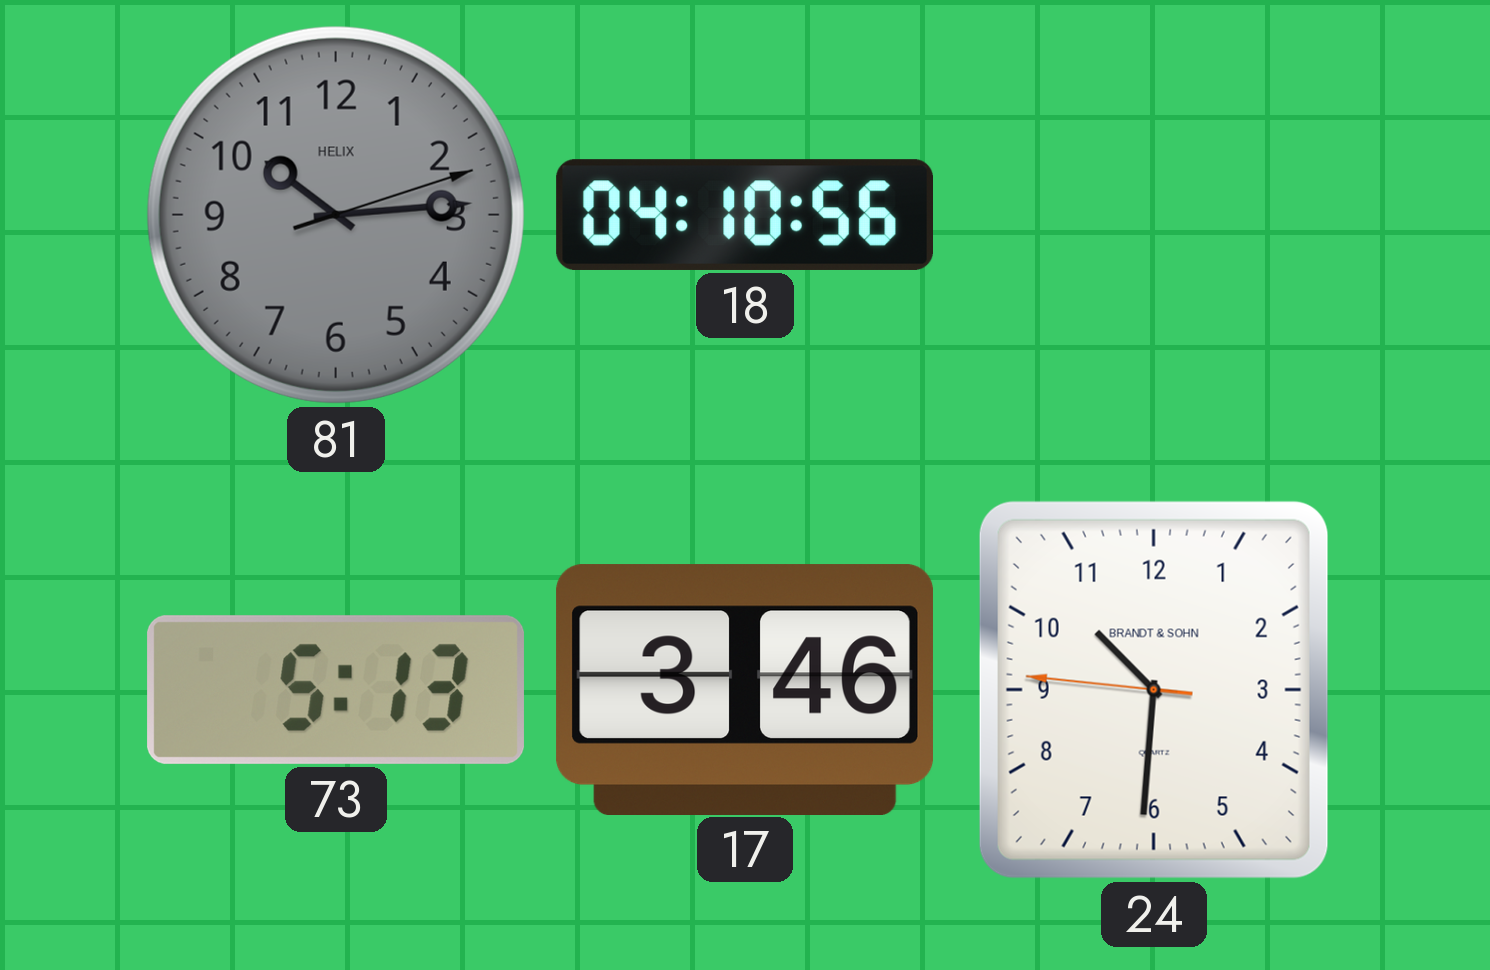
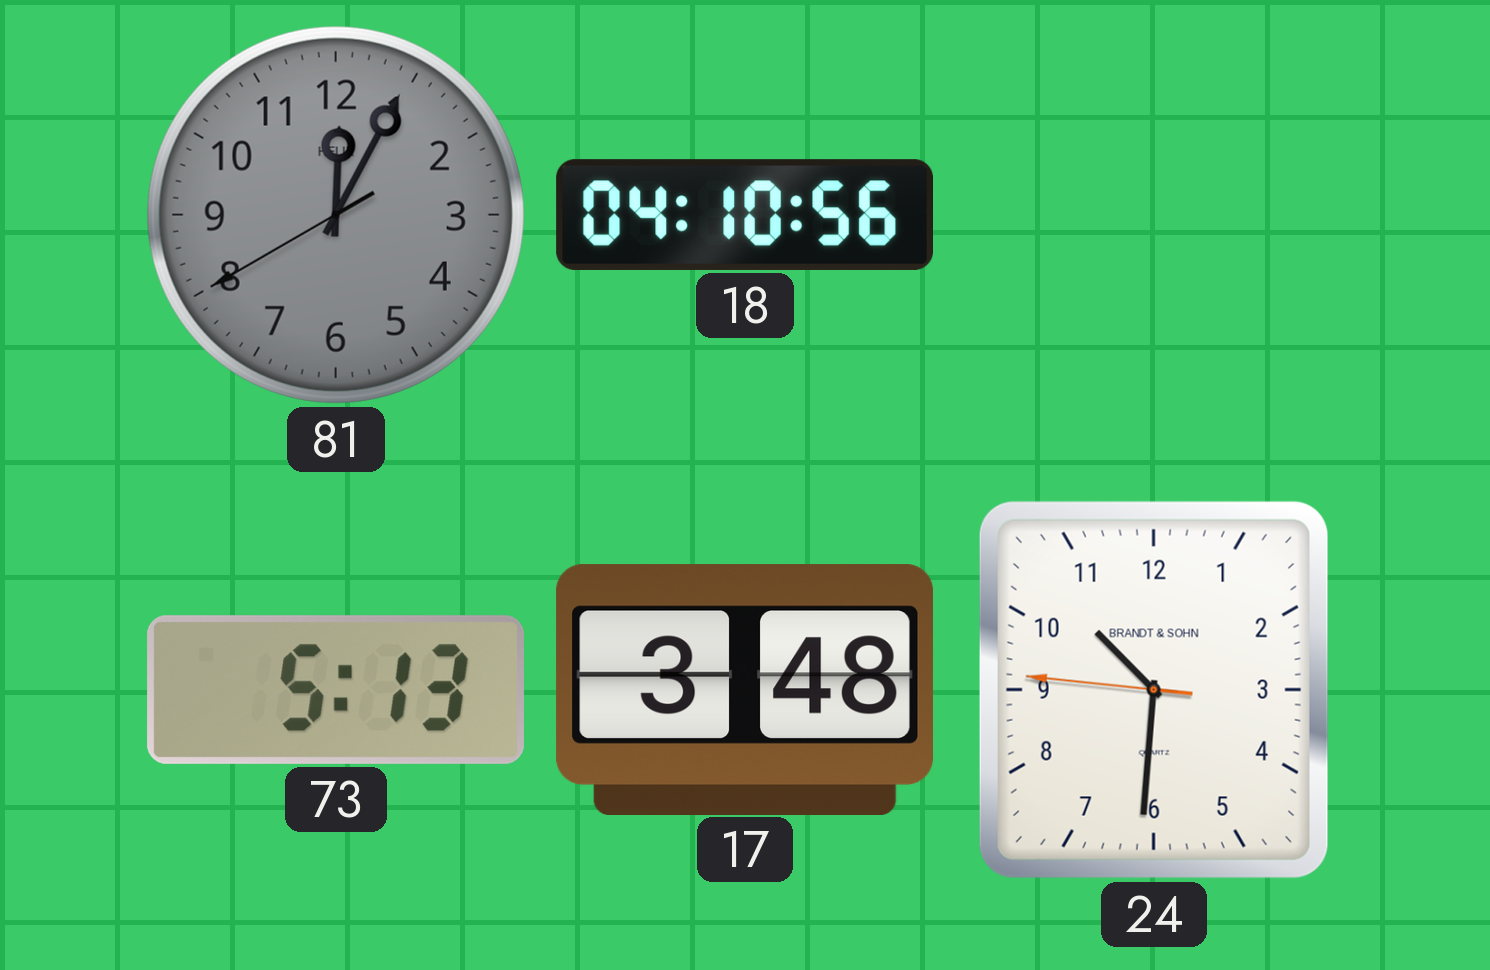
81: 10:14 -> 12:04
17: 3:46 -> 3:48
